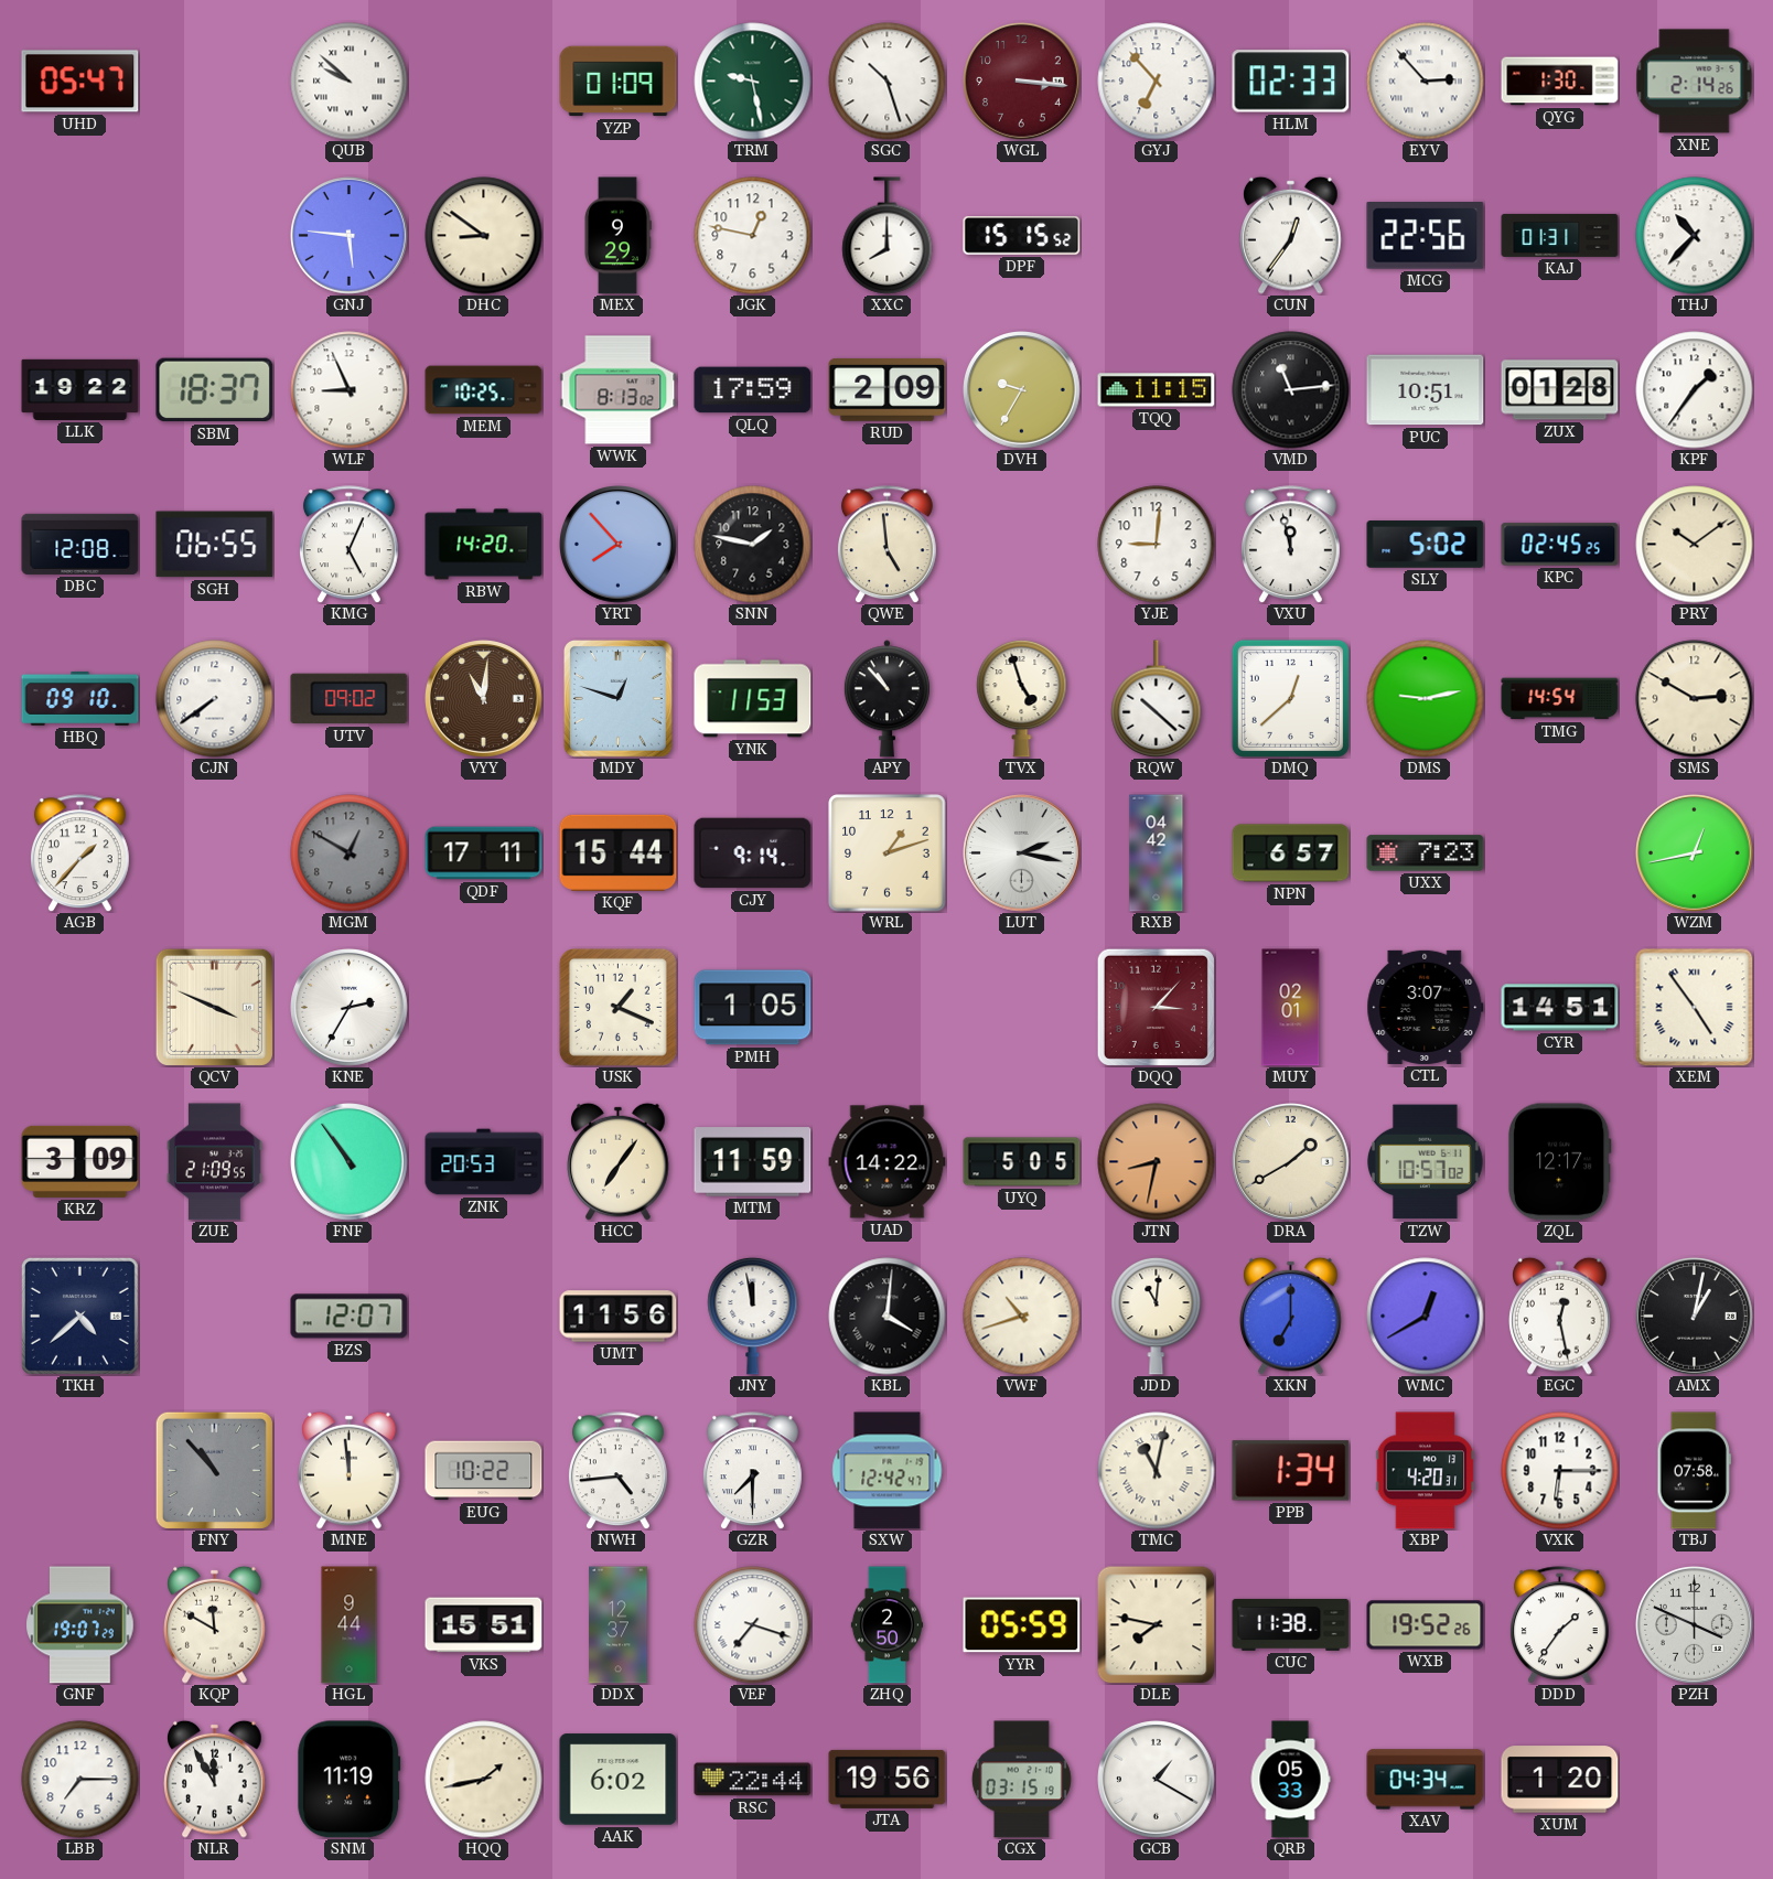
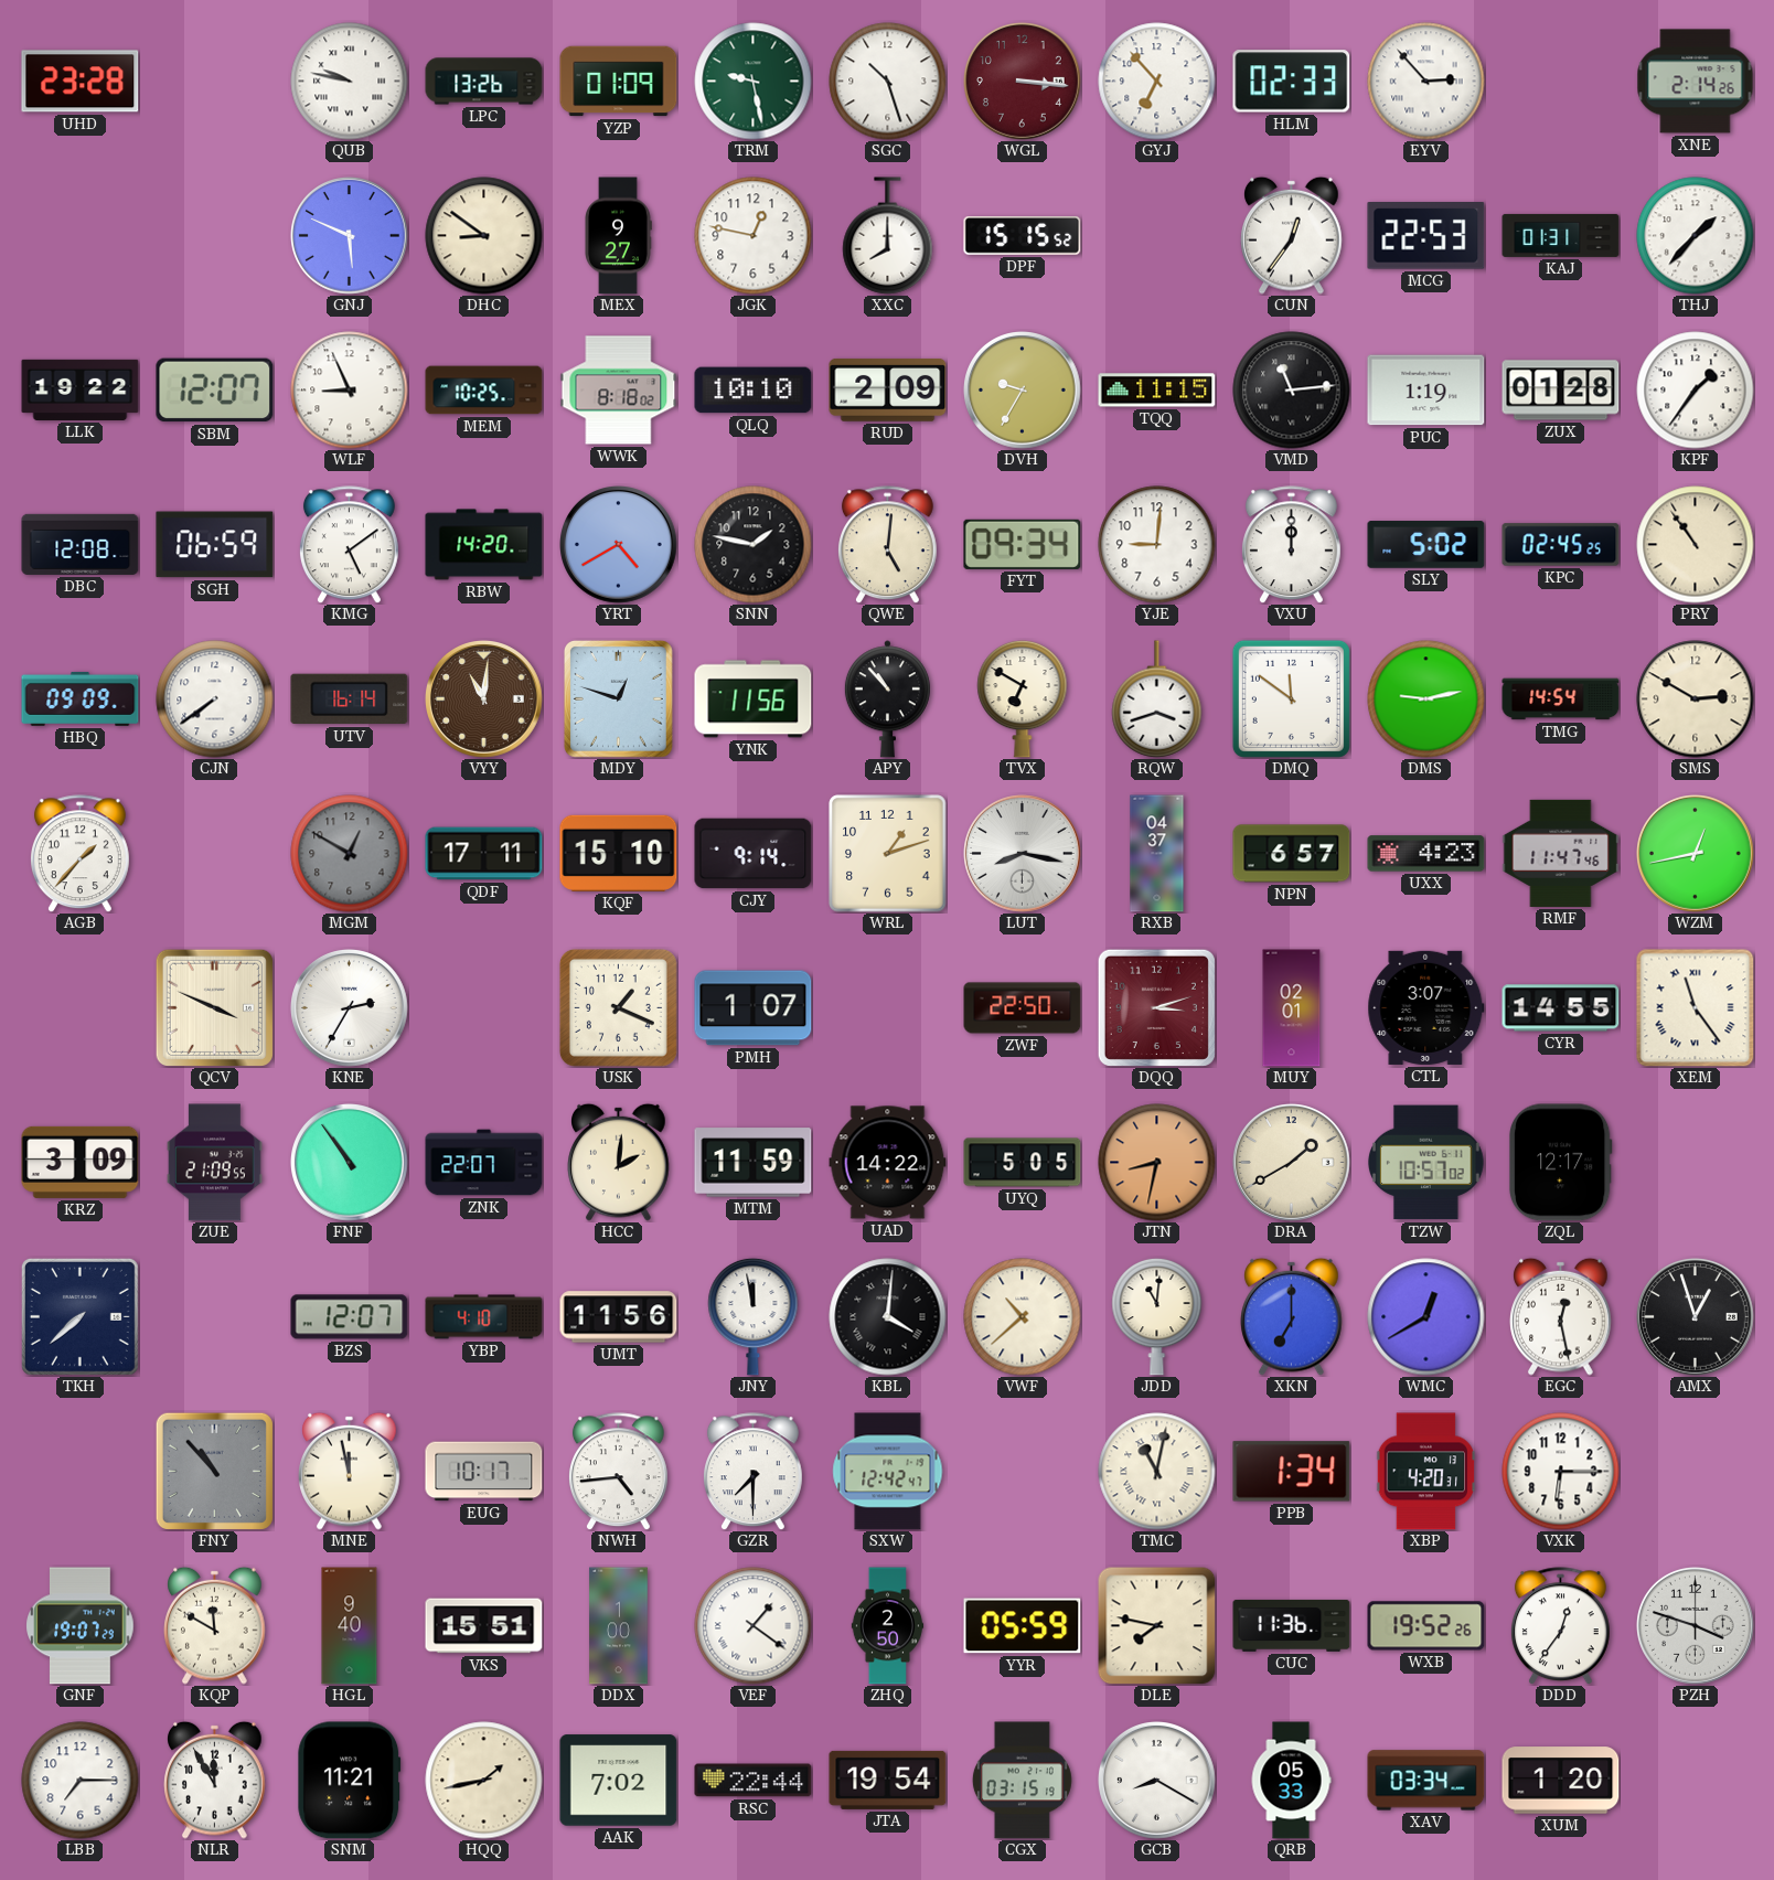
UHD: 05:47 -> 23:28
QUB: 9:52 -> 9:47
LPC: none -> 13:26
QYG: 1:30 -> none
GNJ: 5:46 -> 5:49
MEX: 9:29 -> 9:27
MCG: 22:56 -> 22:53
THJ: 10:37 -> 1:37
SBM: 18:37 -> 12:07
WWK: 8:13 -> 8:18
QLQ: 17:59 -> 10:10
PUC: 10:51 -> 1:19
SGH: 06:55 -> 06:59
KMG: 5:04 -> 5:09
YRT: 7:53 -> 4:40
QWE: 4:59 -> 5:01
FYT: none -> 09:34
VXU: 11:58 -> 12:00
PRY: 10:09 -> 10:54
HBQ: 09:10 -> 09:09
UTV: 09:02 -> 16:14
YNK: 11:53 -> 11:56
TVX: 4:57 -> 6:50
RQW: 10:22 -> 3:42
DMQ: 12:38 -> 11:51
KQF: 15:44 -> 15:10
LUT: 2:17 -> 8:17
RXB: 04:42 -> 04:37
UXX: 7:23 -> 4:23
RMF: none -> 11:47
PMH: 1:05 -> 1:07
ZWF: none -> 22:50
DQQ: 3:07 -> 3:12
CYR: 14:51 -> 14:55
XEM: 4:54 -> 11:24
ZNK: 20:53 -> 22:07
HCC: 7:06 -> 2:01
TKH: 4:38 -> 7:38
YBP: none -> 4:10
VWF: 10:42 -> 10:38
AMX: 1:02 -> 12:57
MNE: 11:59 -> 11:58
EUG: 10:22 -> 10:17
TBJ: 07:58 -> none
HGL: 9:44 -> 9:40
DDX: 12:37 -> 1:00
VEF: 7:18 -> 1:21
CUC: 11:38 -> 11:36
DDD: 1:36 -> 12:36
PZH: 3:49 -> 3:48
SNM: 11:19 -> 11:21
AAK: 6:02 -> 7:02
JTA: 19:56 -> 19:54
GCB: 1:20 -> 8:20
XAV: 04:34 -> 03:34
